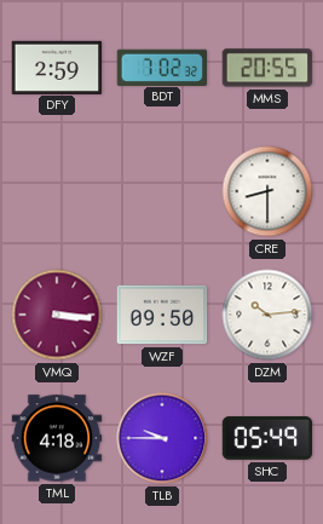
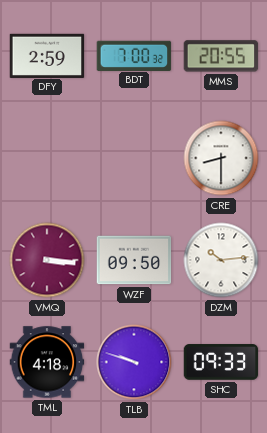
BDT: 7:02 -> 7:00
TLB: 9:45 -> 9:48
SHC: 05:49 -> 09:33
